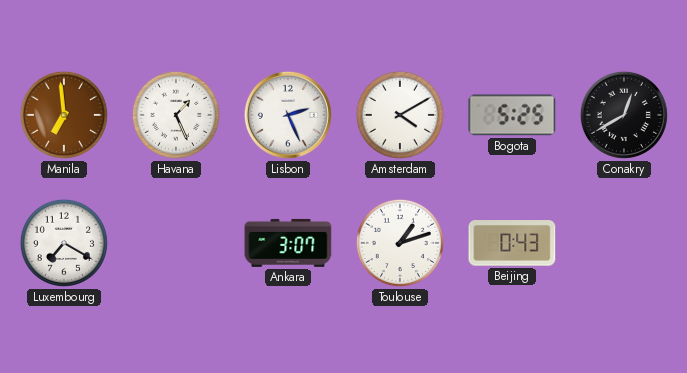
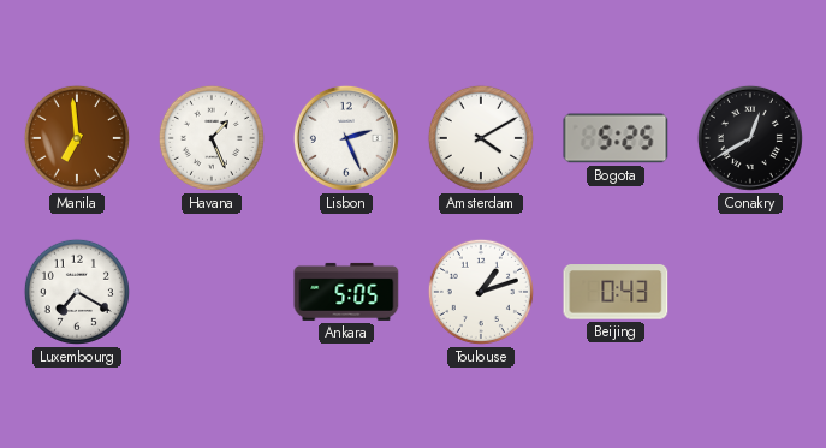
Ankara: 3:07 -> 5:05
